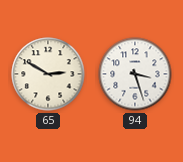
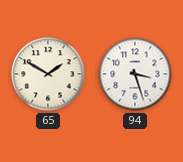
65: 2:50 -> 1:50
